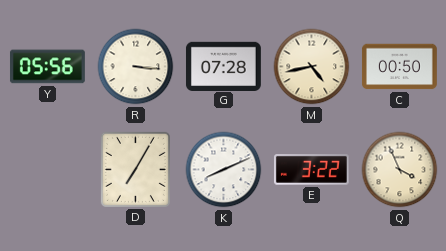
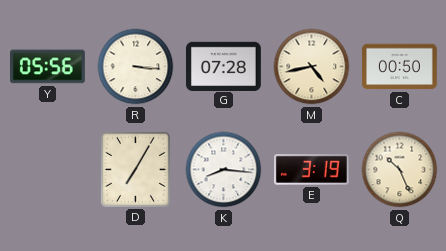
K: 8:11 -> 8:16
E: 3:22 -> 3:19
Q: 3:56 -> 10:26
